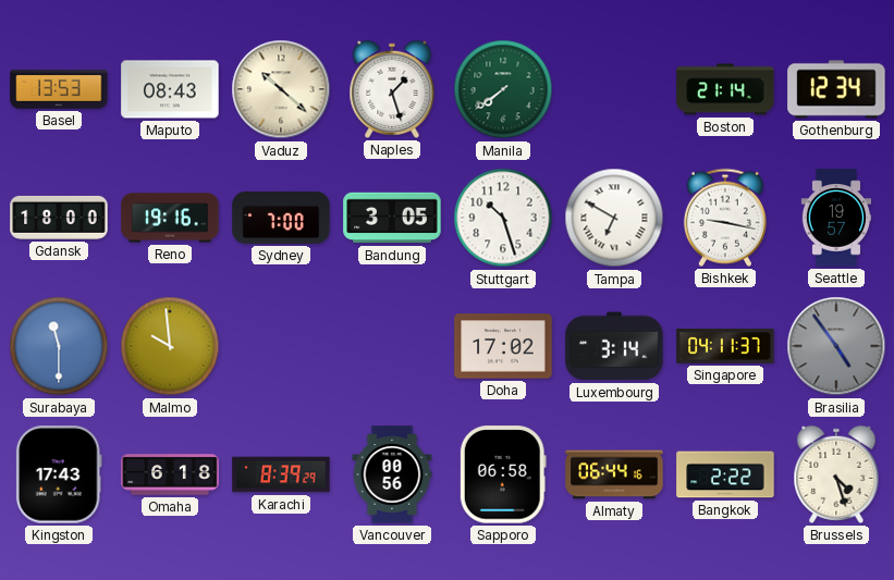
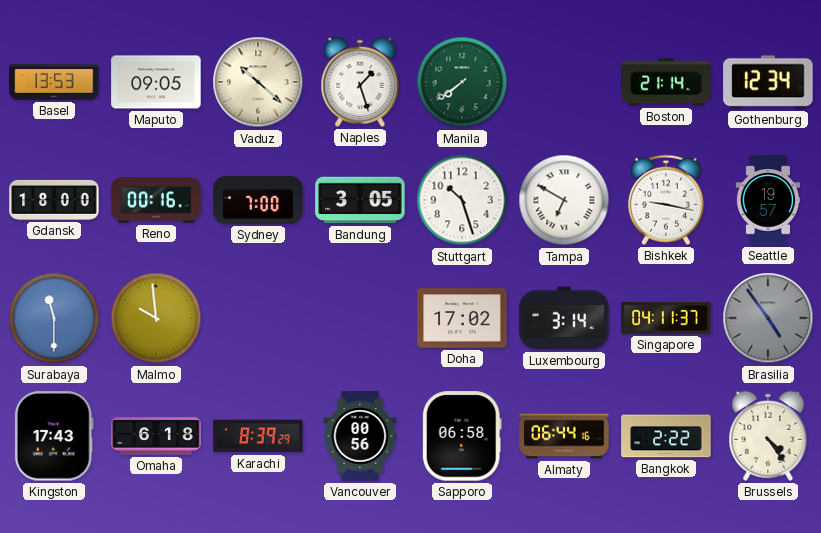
Maputo: 08:43 -> 09:05
Reno: 19:16 -> 00:16
Brussels: 4:27 -> 4:24
